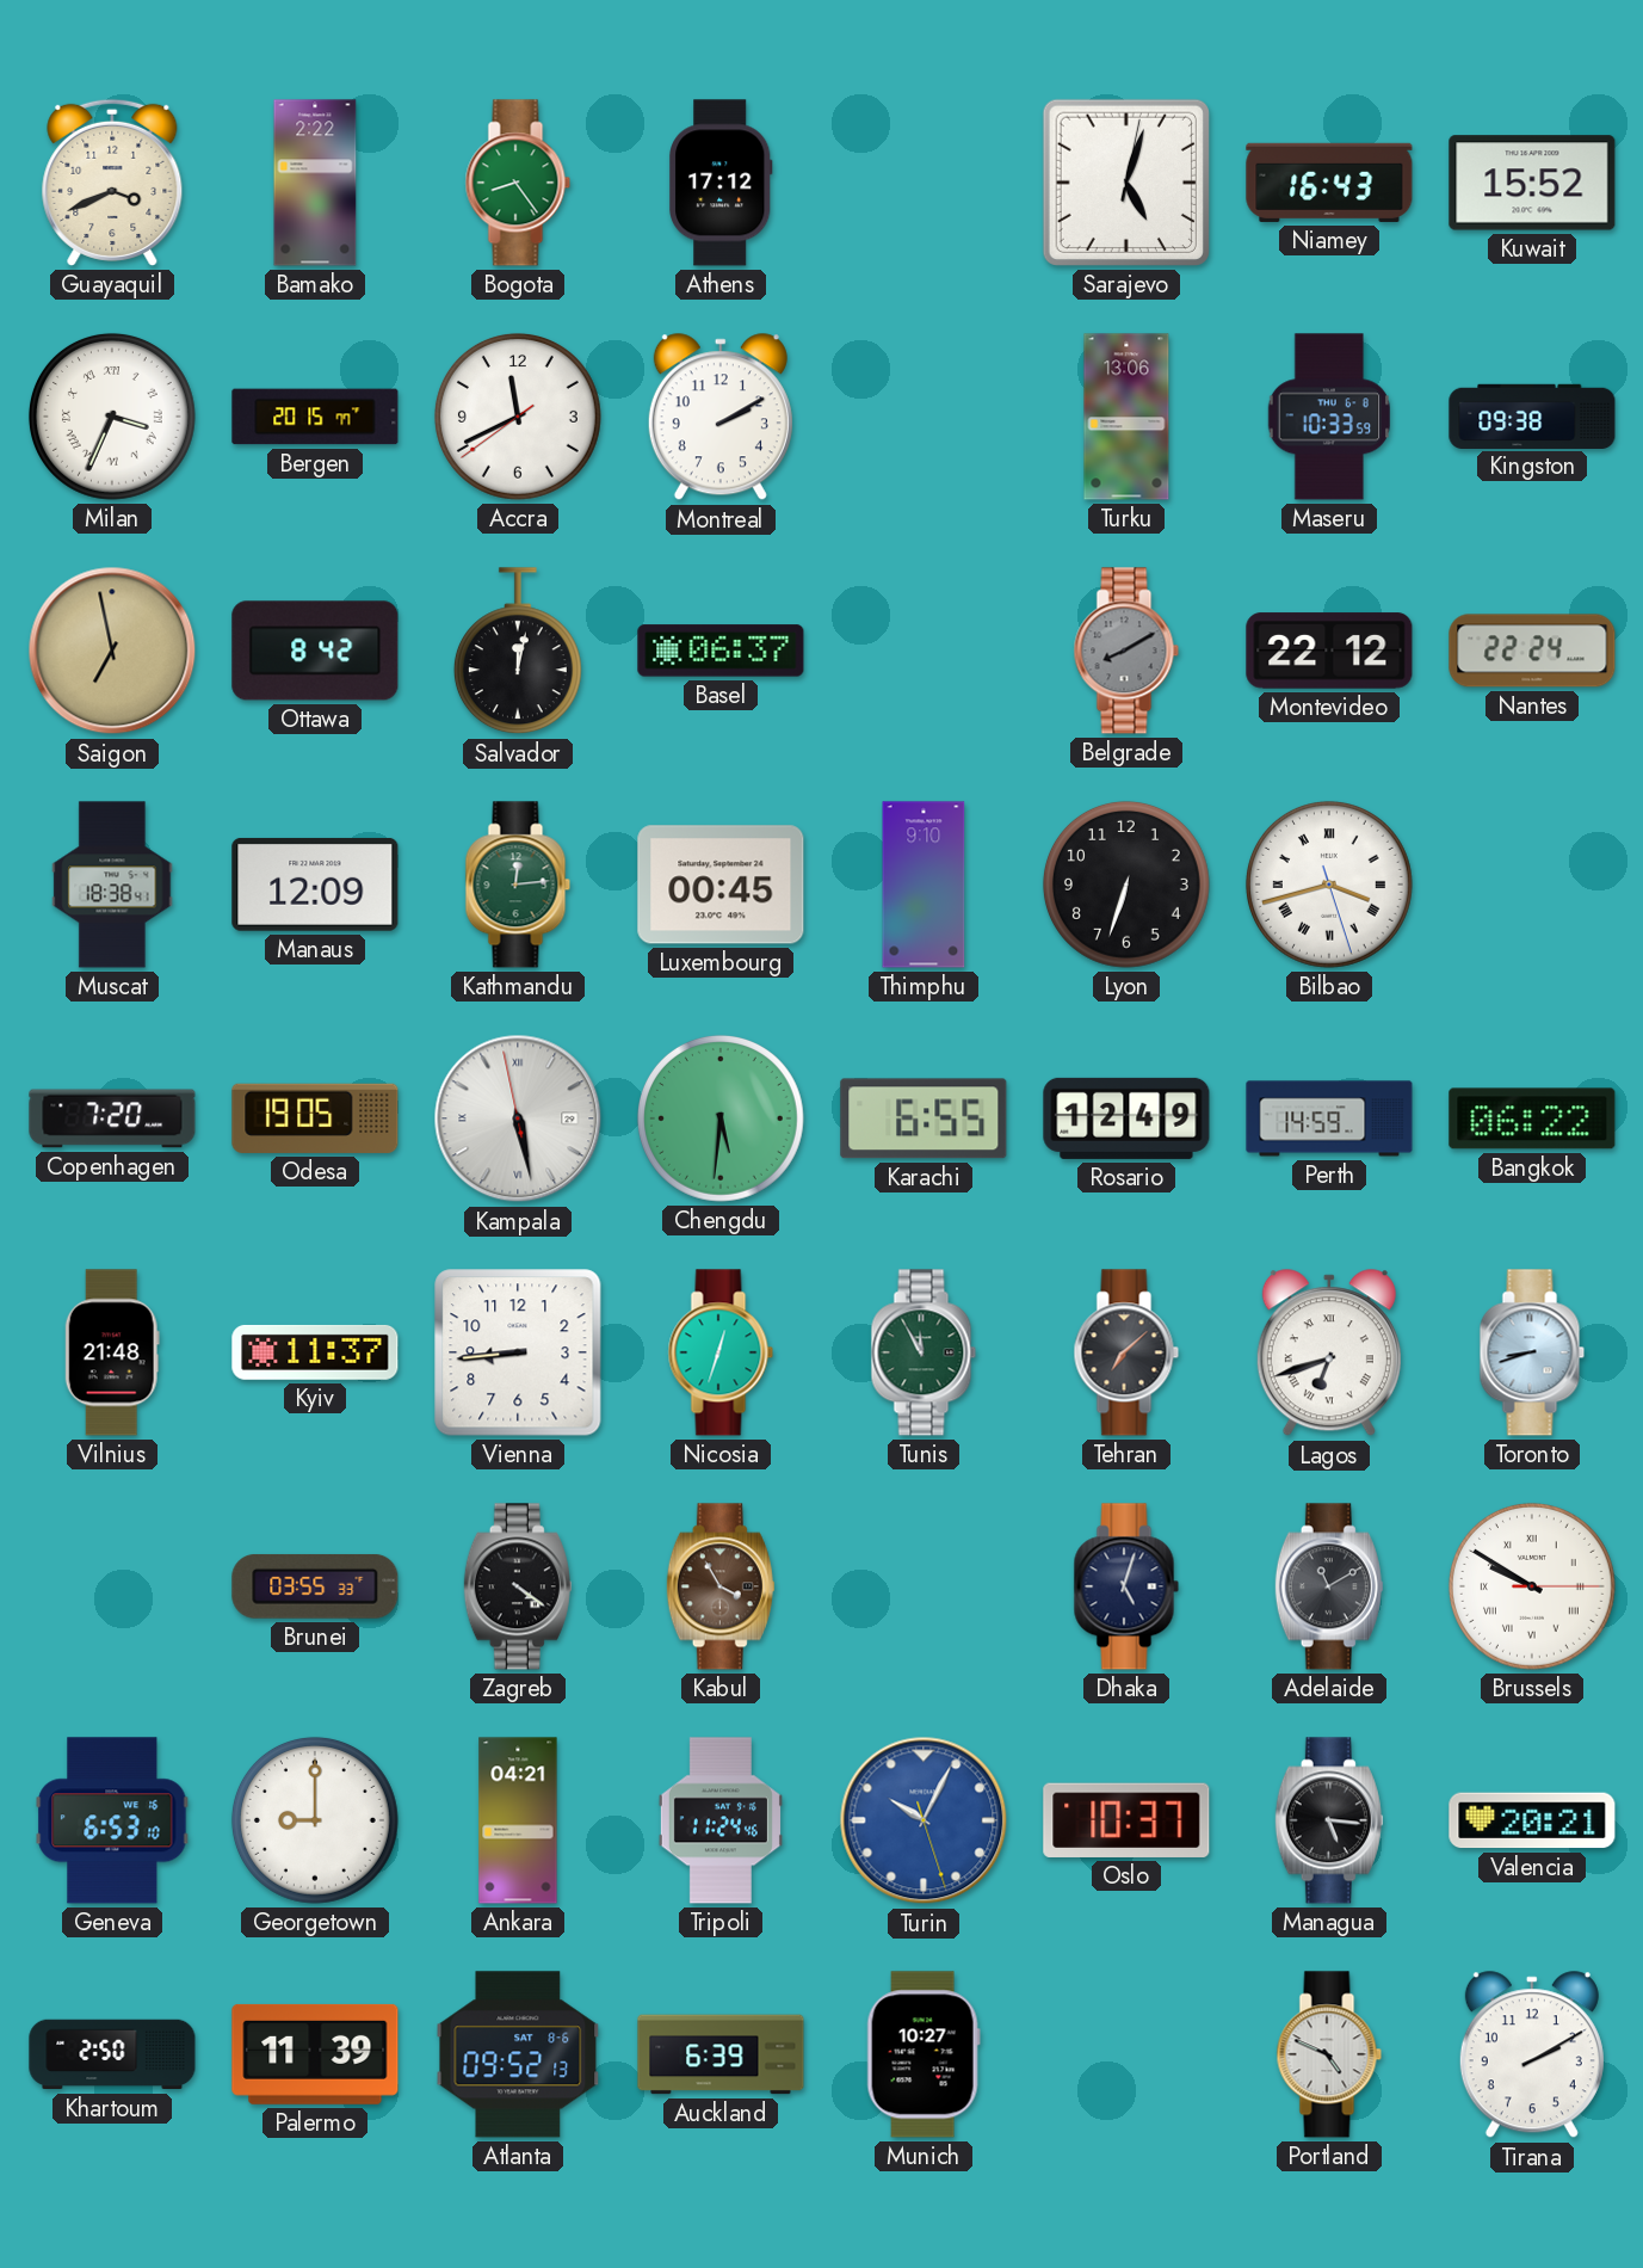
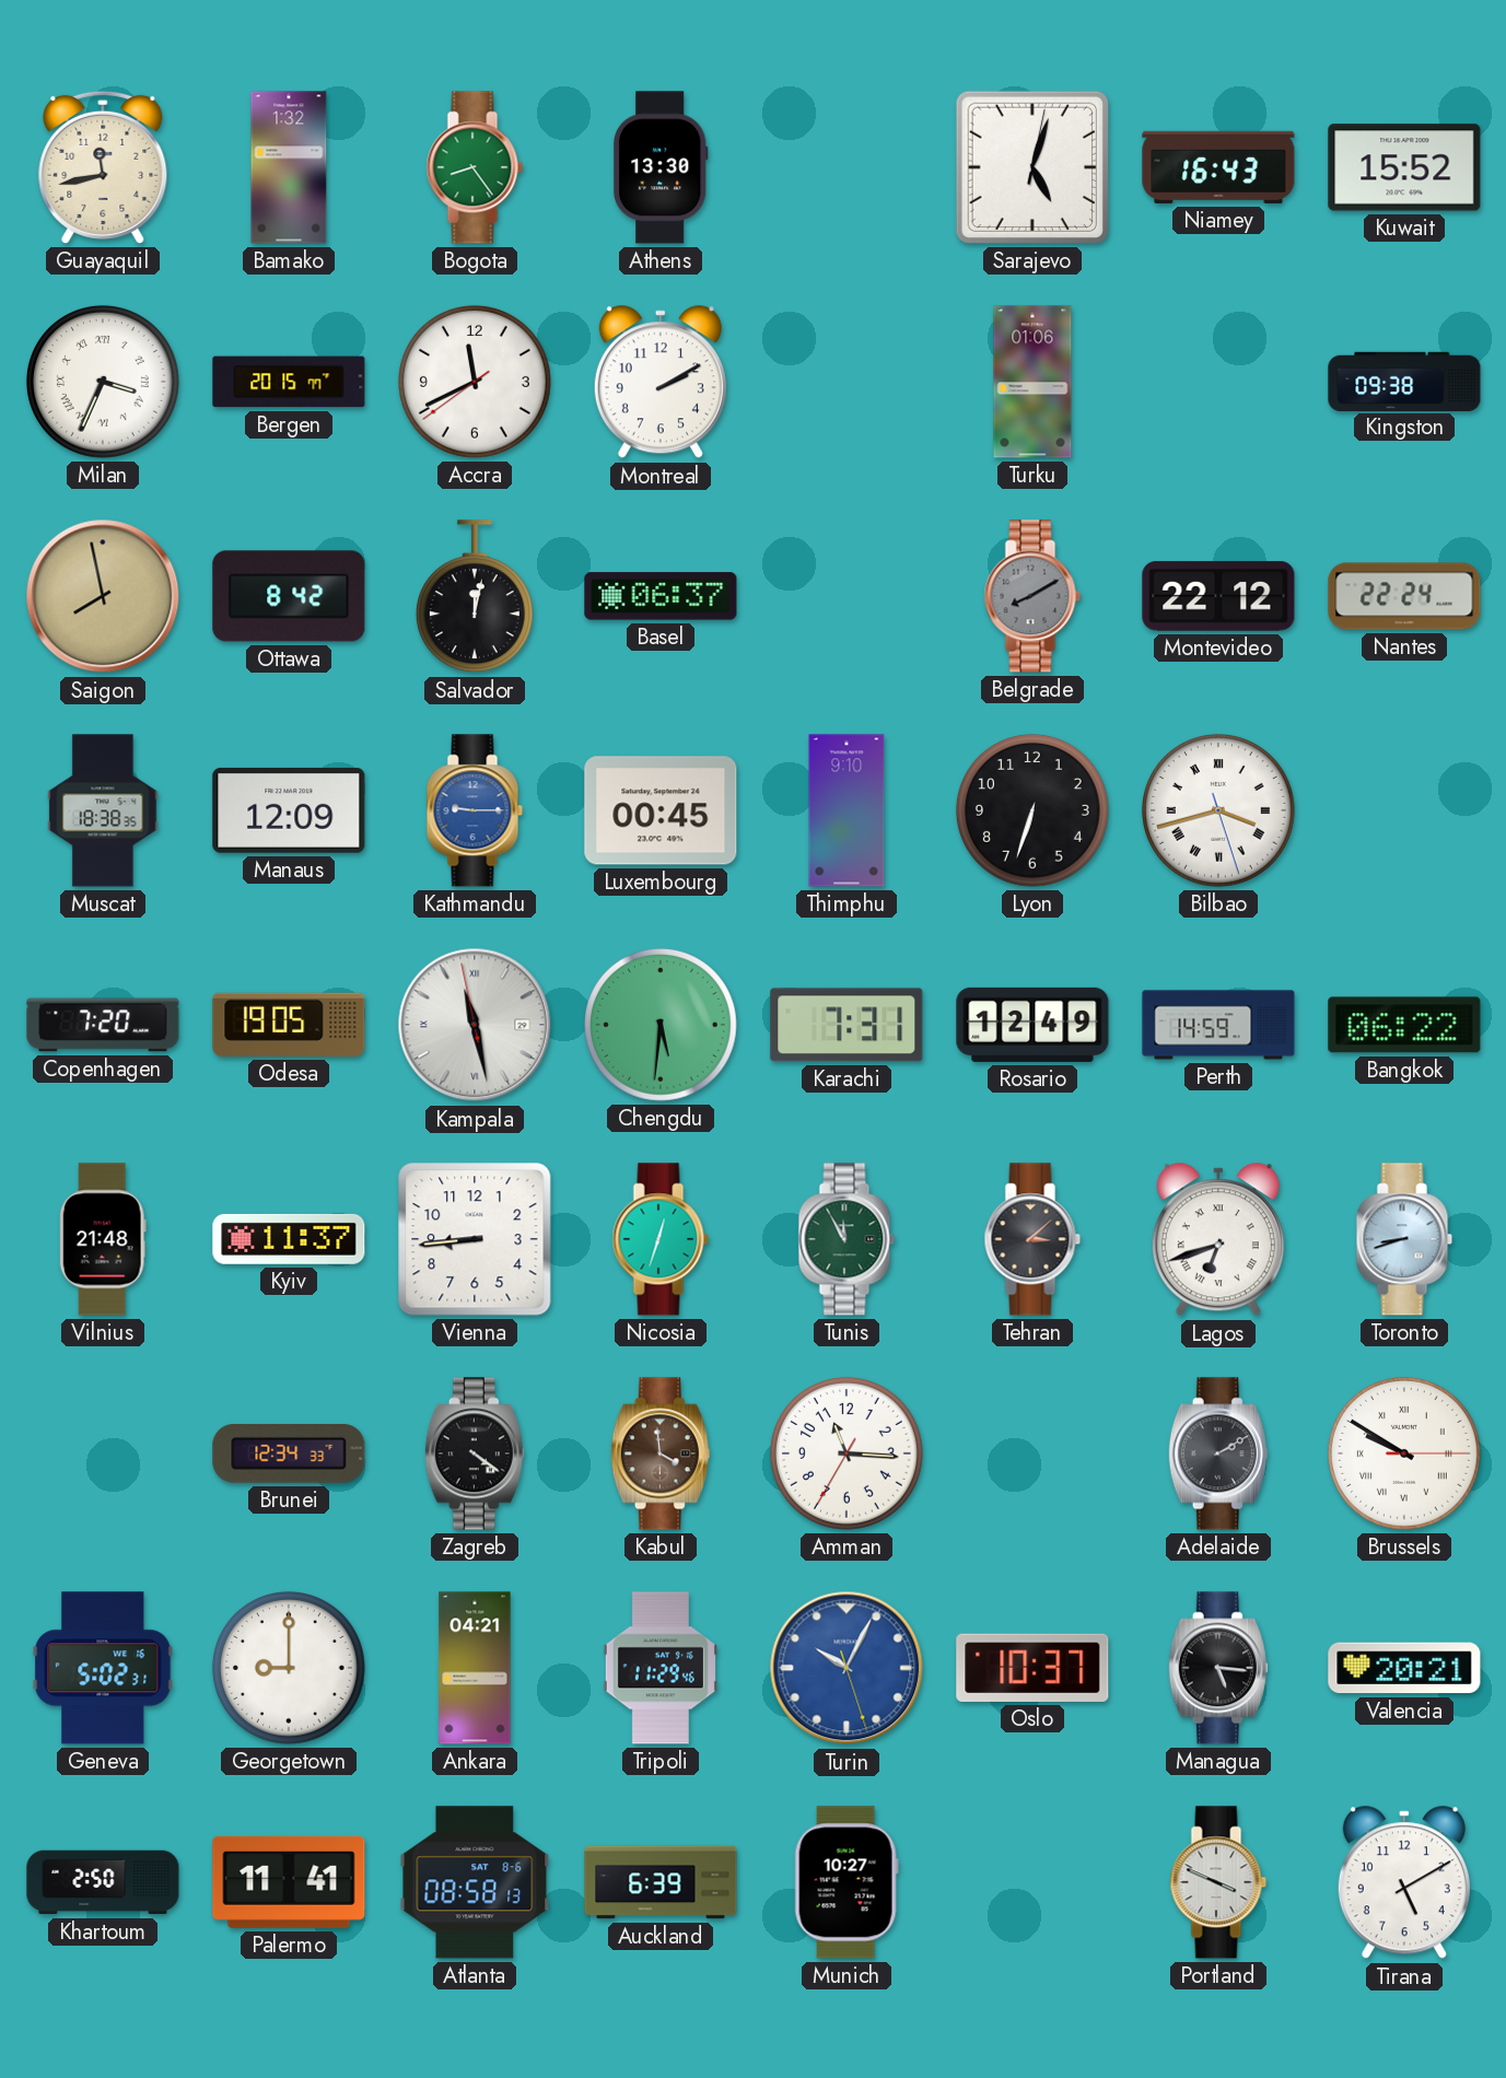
Guayaquil: 3:41 -> 11:43
Bamako: 2:22 -> 1:32
Athens: 17:12 -> 13:30
Turku: 13:06 -> 01:06
Maseru: 10:33 -> none
Saigon: 6:58 -> 7:58
Muscat: 18:38:41 -> 18:38:35
Kathmandu: 12:14 -> 9:15
Kathmandu dial: green -> blue
Kampala: 5:27 -> 11:27
Karachi: 6:55 -> 7:31
Tehran: 7:08 -> 3:08
Brunei: 03:55 -> 12:34
Kabul: 3:55 -> 3:59
Amman: none -> 11:15
Dhaka: 5:03 -> none
Adelaide: 11:10 -> 2:10
Geneva: 6:53 -> 5:02
Tripoli: 11:24 -> 11:29
Palermo: 11:39 -> 11:41
Atlanta: 09:52 -> 08:58
Portland: 4:49 -> 3:49
Tirana: 2:10 -> 5:10
